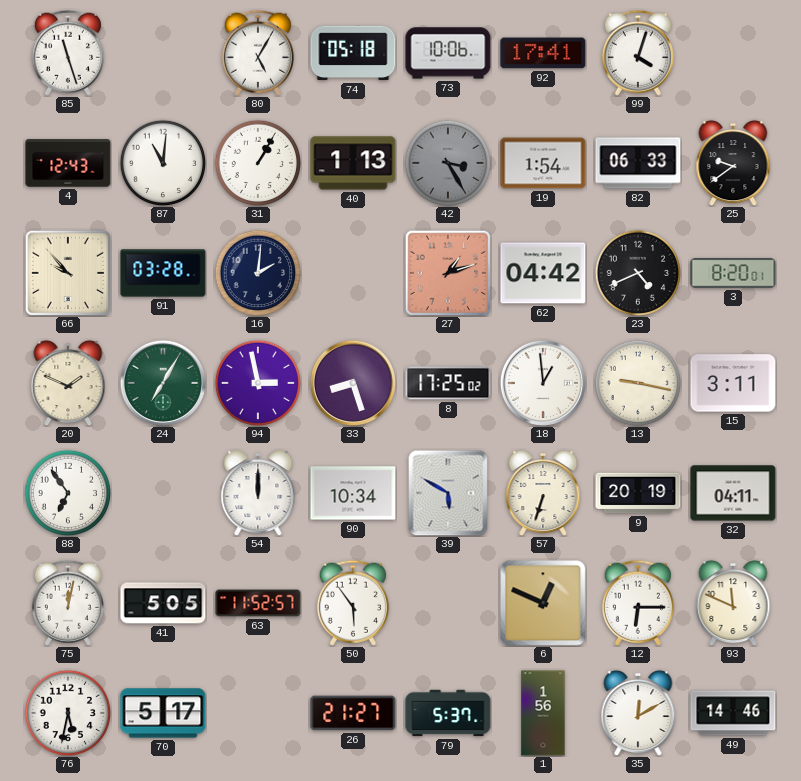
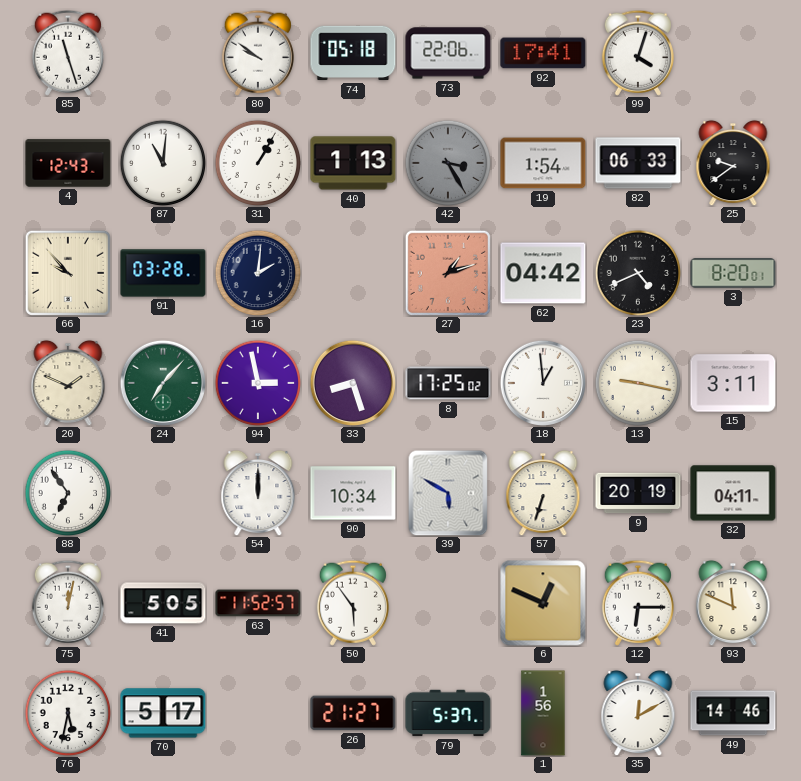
80: 5:05 -> 9:51
73: 10:06 -> 22:06
24: 7:05 -> 7:07
